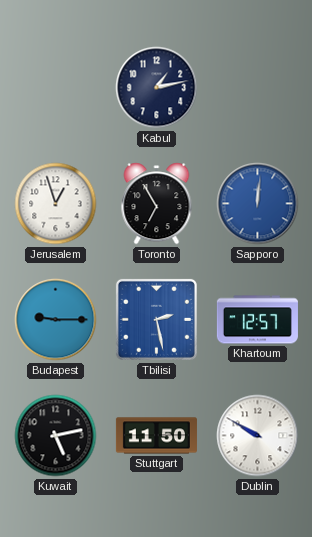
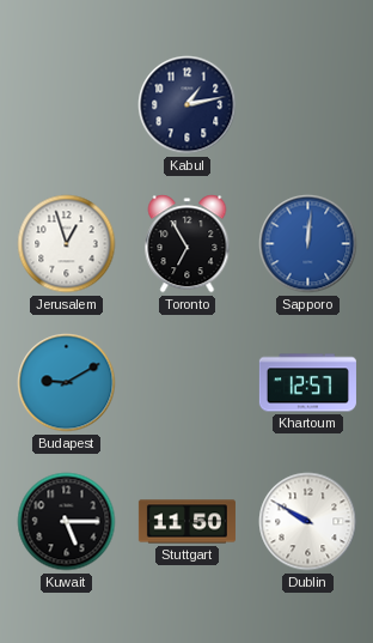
Budapest: 9:15 -> 9:10
Tbilisi: 2:28 -> none
Kuwait: 5:13 -> 5:15
